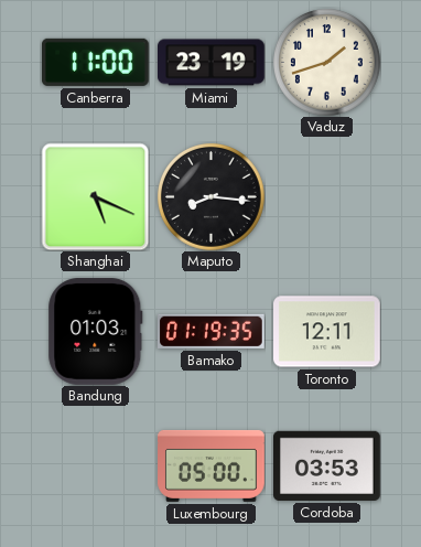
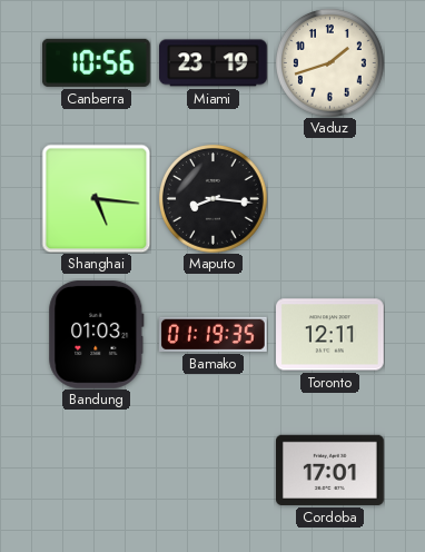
Canberra: 11:00 -> 10:56
Shanghai: 5:19 -> 5:16
Luxembourg: 05:00 -> none
Cordoba: 03:53 -> 17:01
